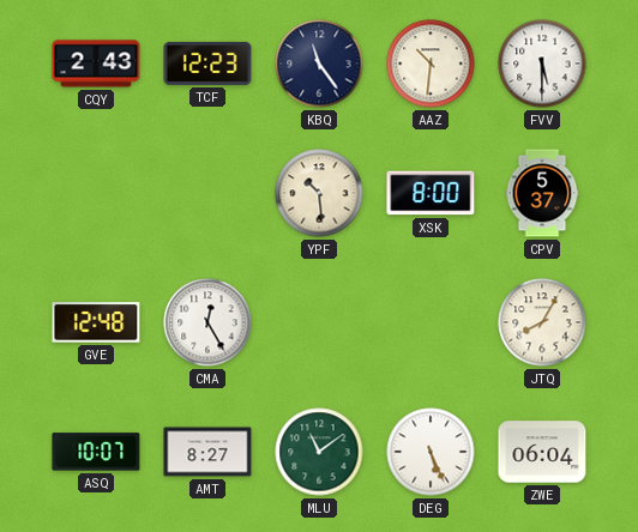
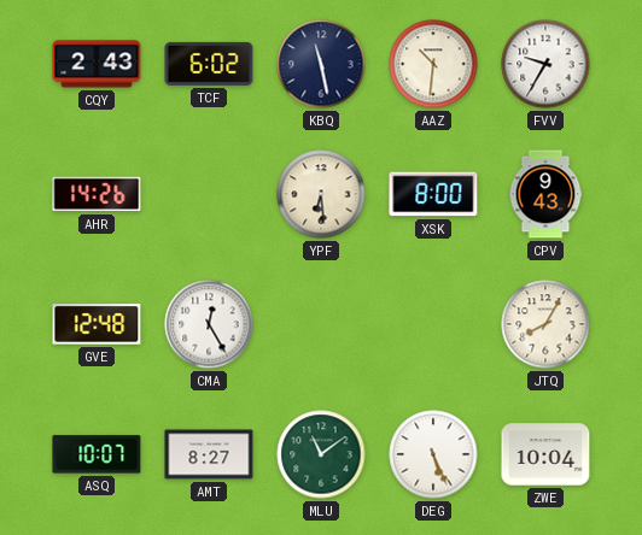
TCF: 12:23 -> 6:02
KBQ: 11:24 -> 11:28
FVV: 5:30 -> 9:35
AHR: none -> 14:26
YPF: 10:29 -> 6:29
CPV: 5:37 -> 9:43
ZWE: 06:04 -> 10:04
